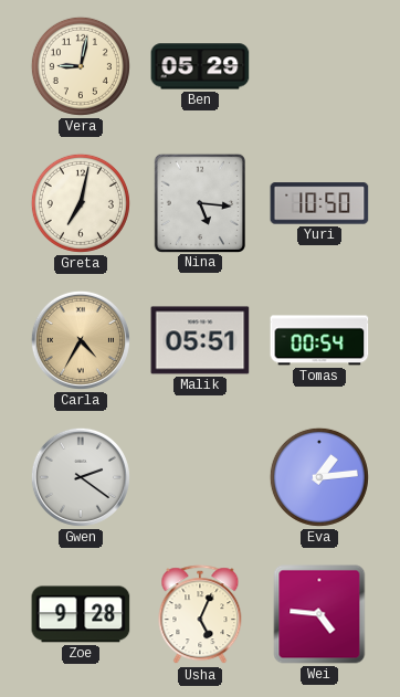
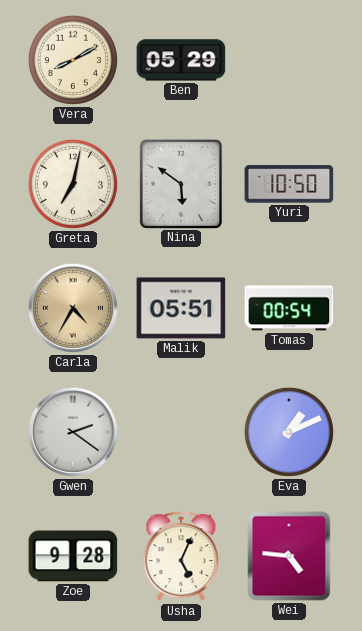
Vera: 9:02 -> 8:10
Nina: 5:16 -> 5:51
Eva: 1:14 -> 1:11
